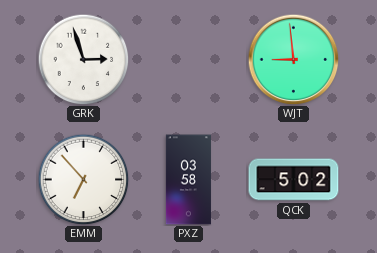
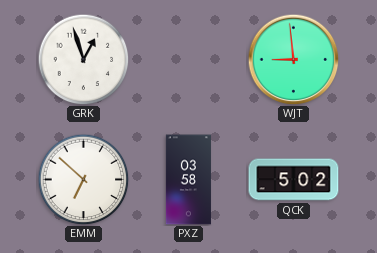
GRK: 2:57 -> 12:57
EMM: 6:53 -> 6:52
